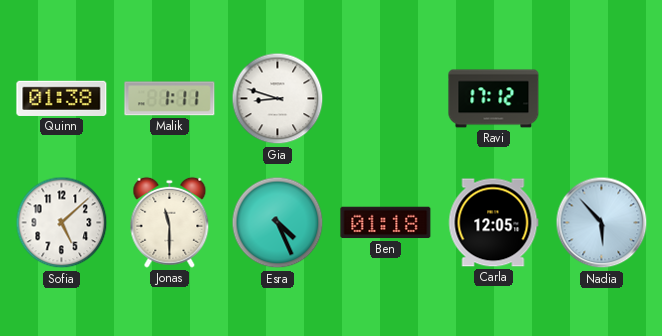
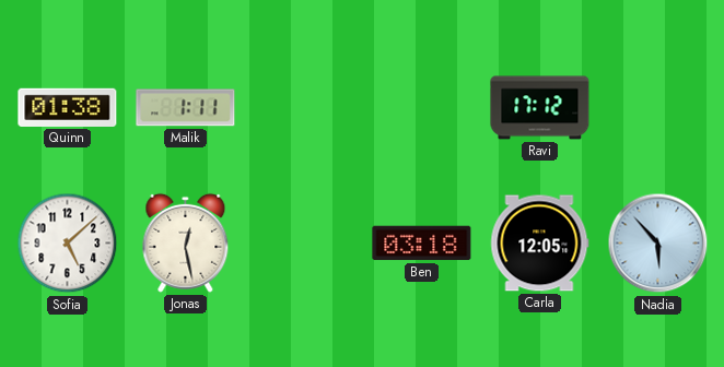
Gia: 8:48 -> none
Jonas: 11:30 -> 12:28
Esra: 4:26 -> none
Ben: 01:18 -> 03:18
